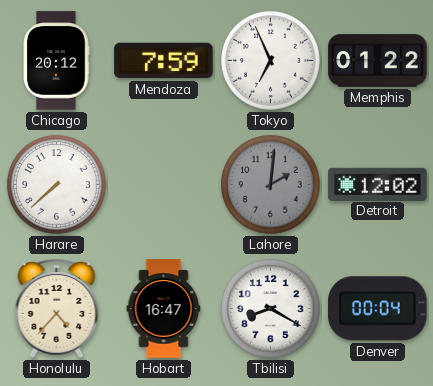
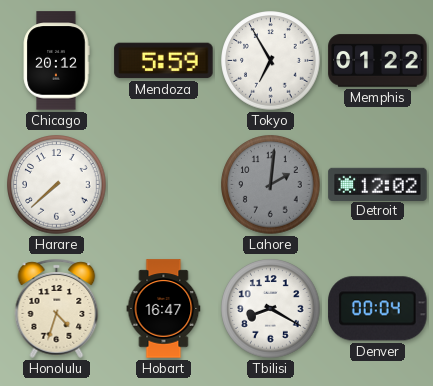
Mendoza: 7:59 -> 5:59
Tokyo: 6:56 -> 6:55
Honolulu: 4:37 -> 4:33
